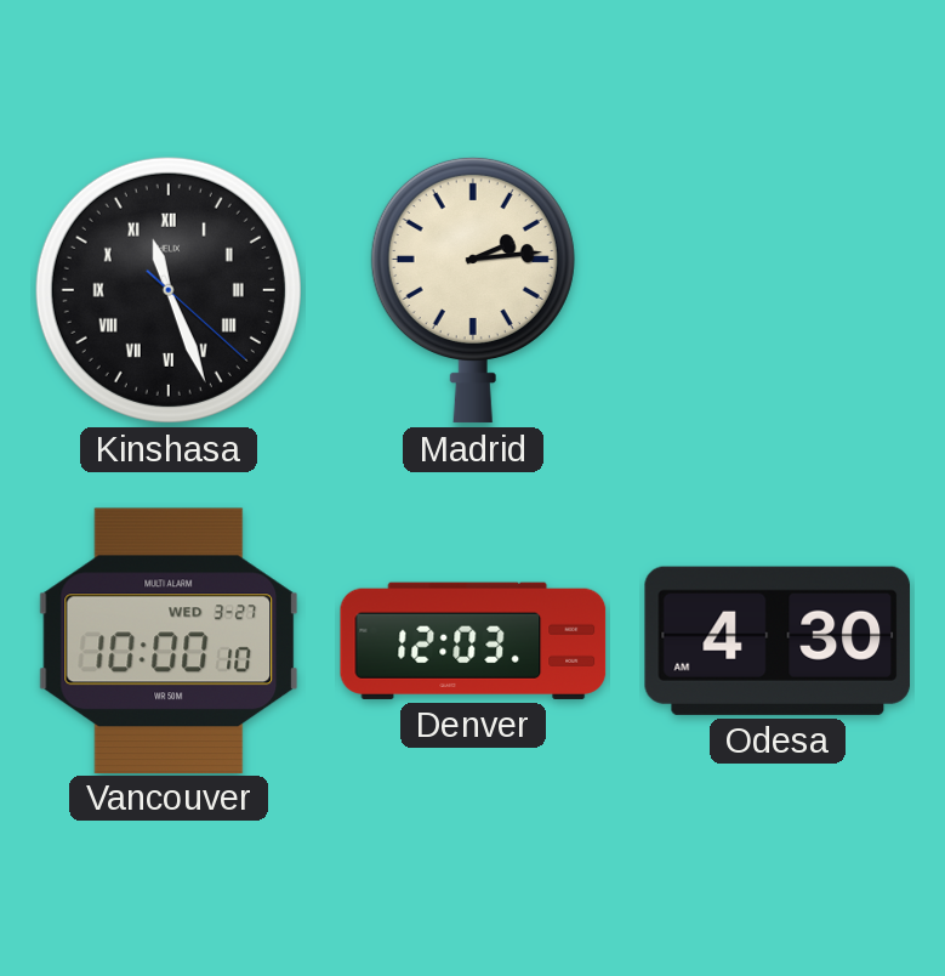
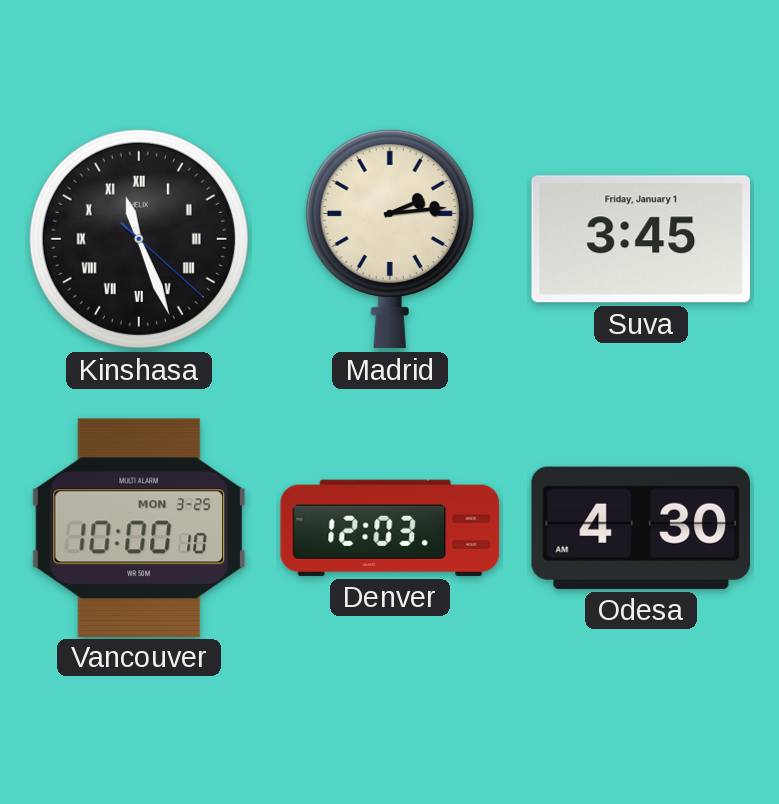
Suva: none -> 3:45
Vancouver date: WED 3-27 -> MON 3-25
